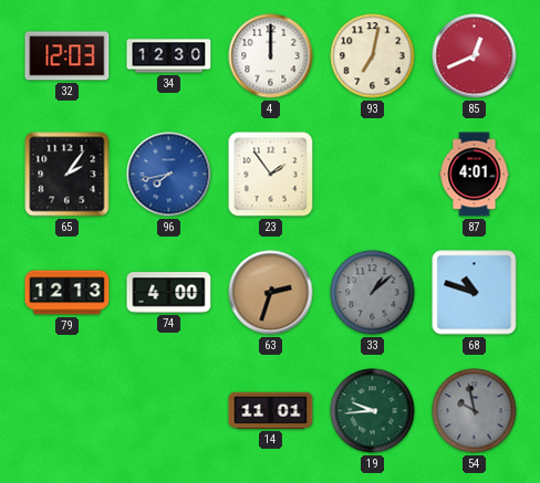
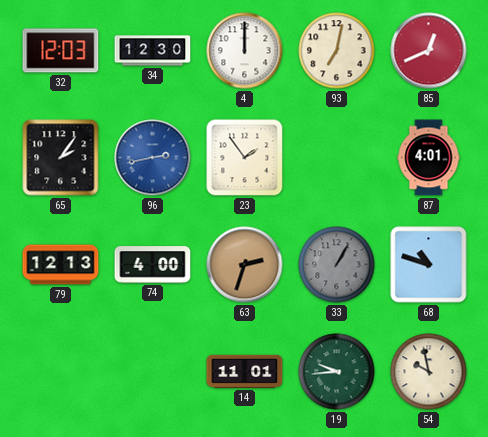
96: 7:43 -> 2:43
33: 1:08 -> 1:05
54 dial: grey -> cream
